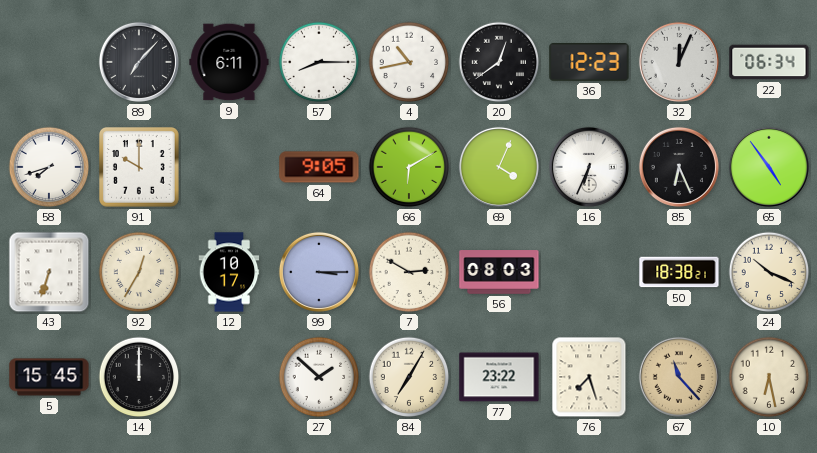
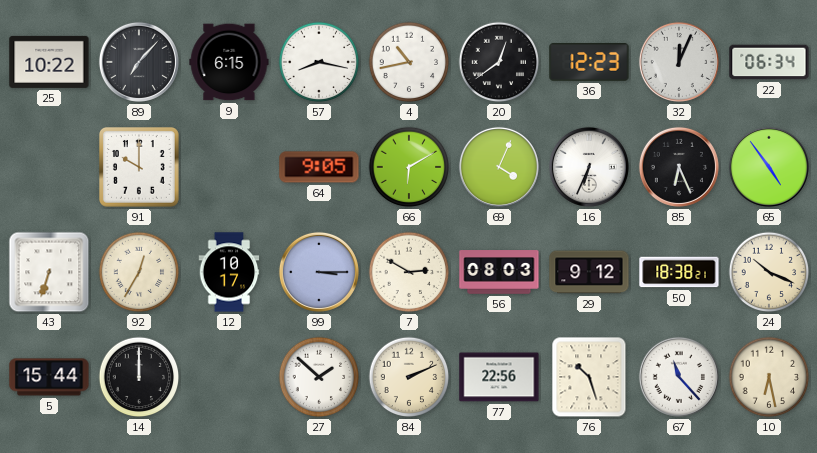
25: none -> 10:22
9: 6:11 -> 6:15
57: 8:15 -> 8:17
58: 7:42 -> none
29: none -> 9:12
5: 15:45 -> 15:44
84: 7:05 -> 2:11
77: 23:22 -> 22:56
76: 7:27 -> 10:27
67 dial: champagne -> white
